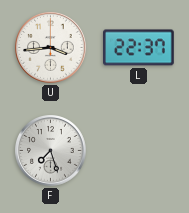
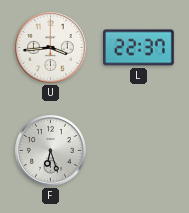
F: 7:27 -> 6:27
